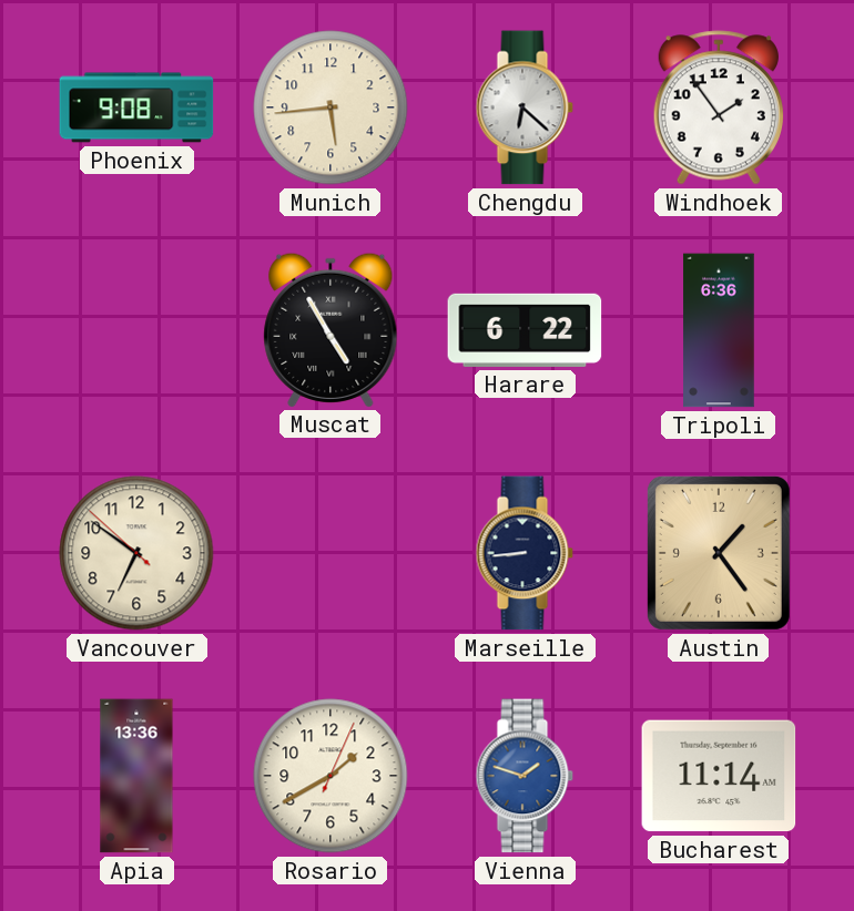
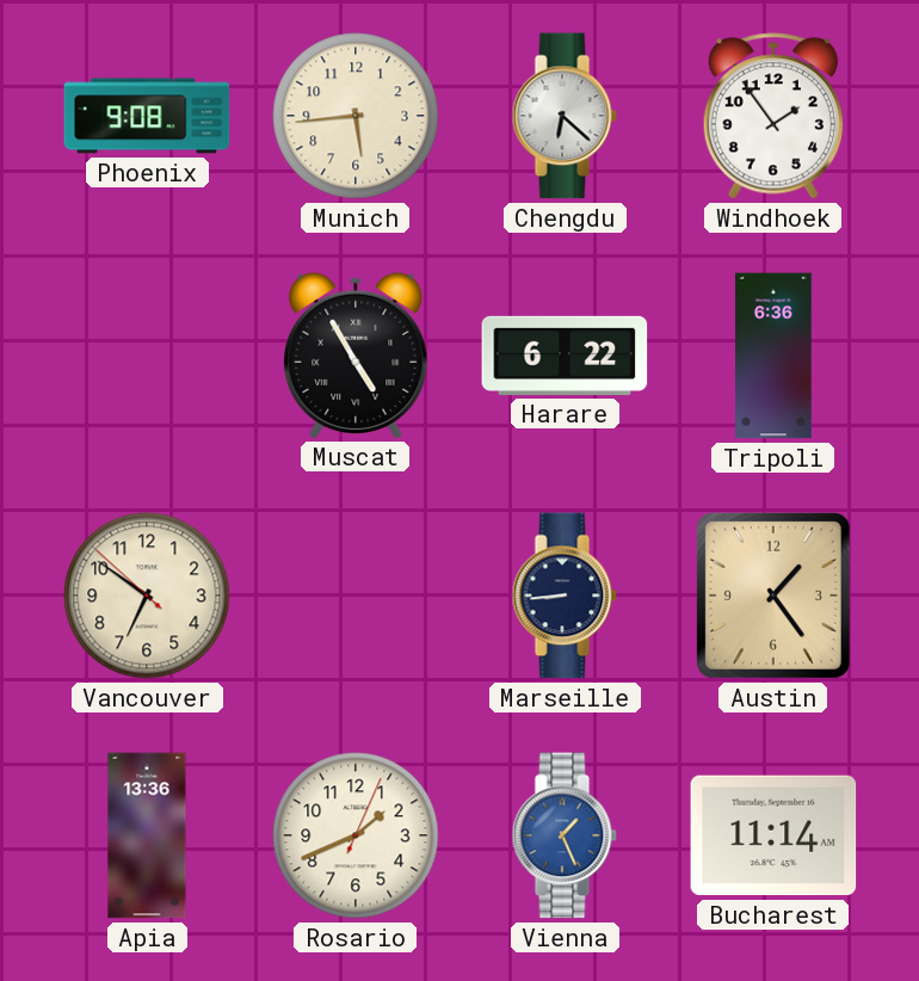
Rosario: 1:40 -> 1:41
Vienna: 1:48 -> 1:26
